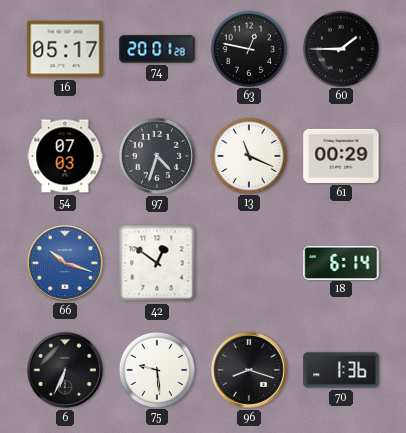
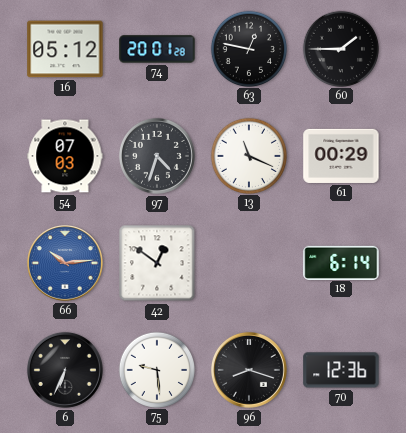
16: 05:17 -> 05:12
66: 10:18 -> 10:14
70: 1:36 -> 12:36
